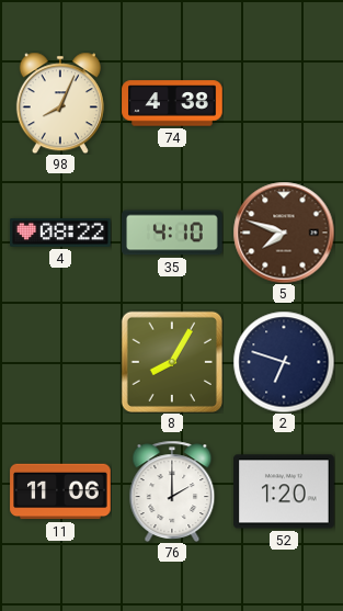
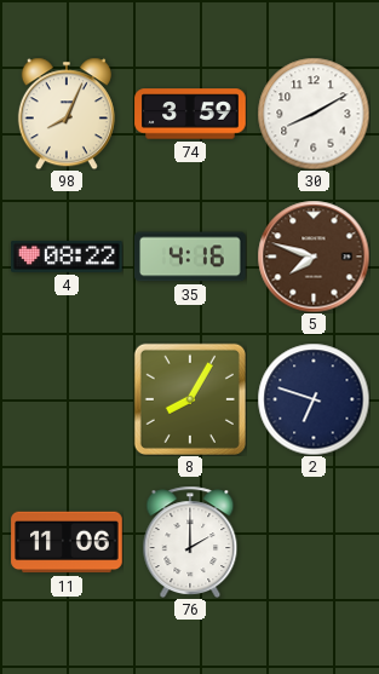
74: 4:38 -> 3:59
30: none -> 8:10
35: 4:10 -> 4:16
52: 1:20 -> none
